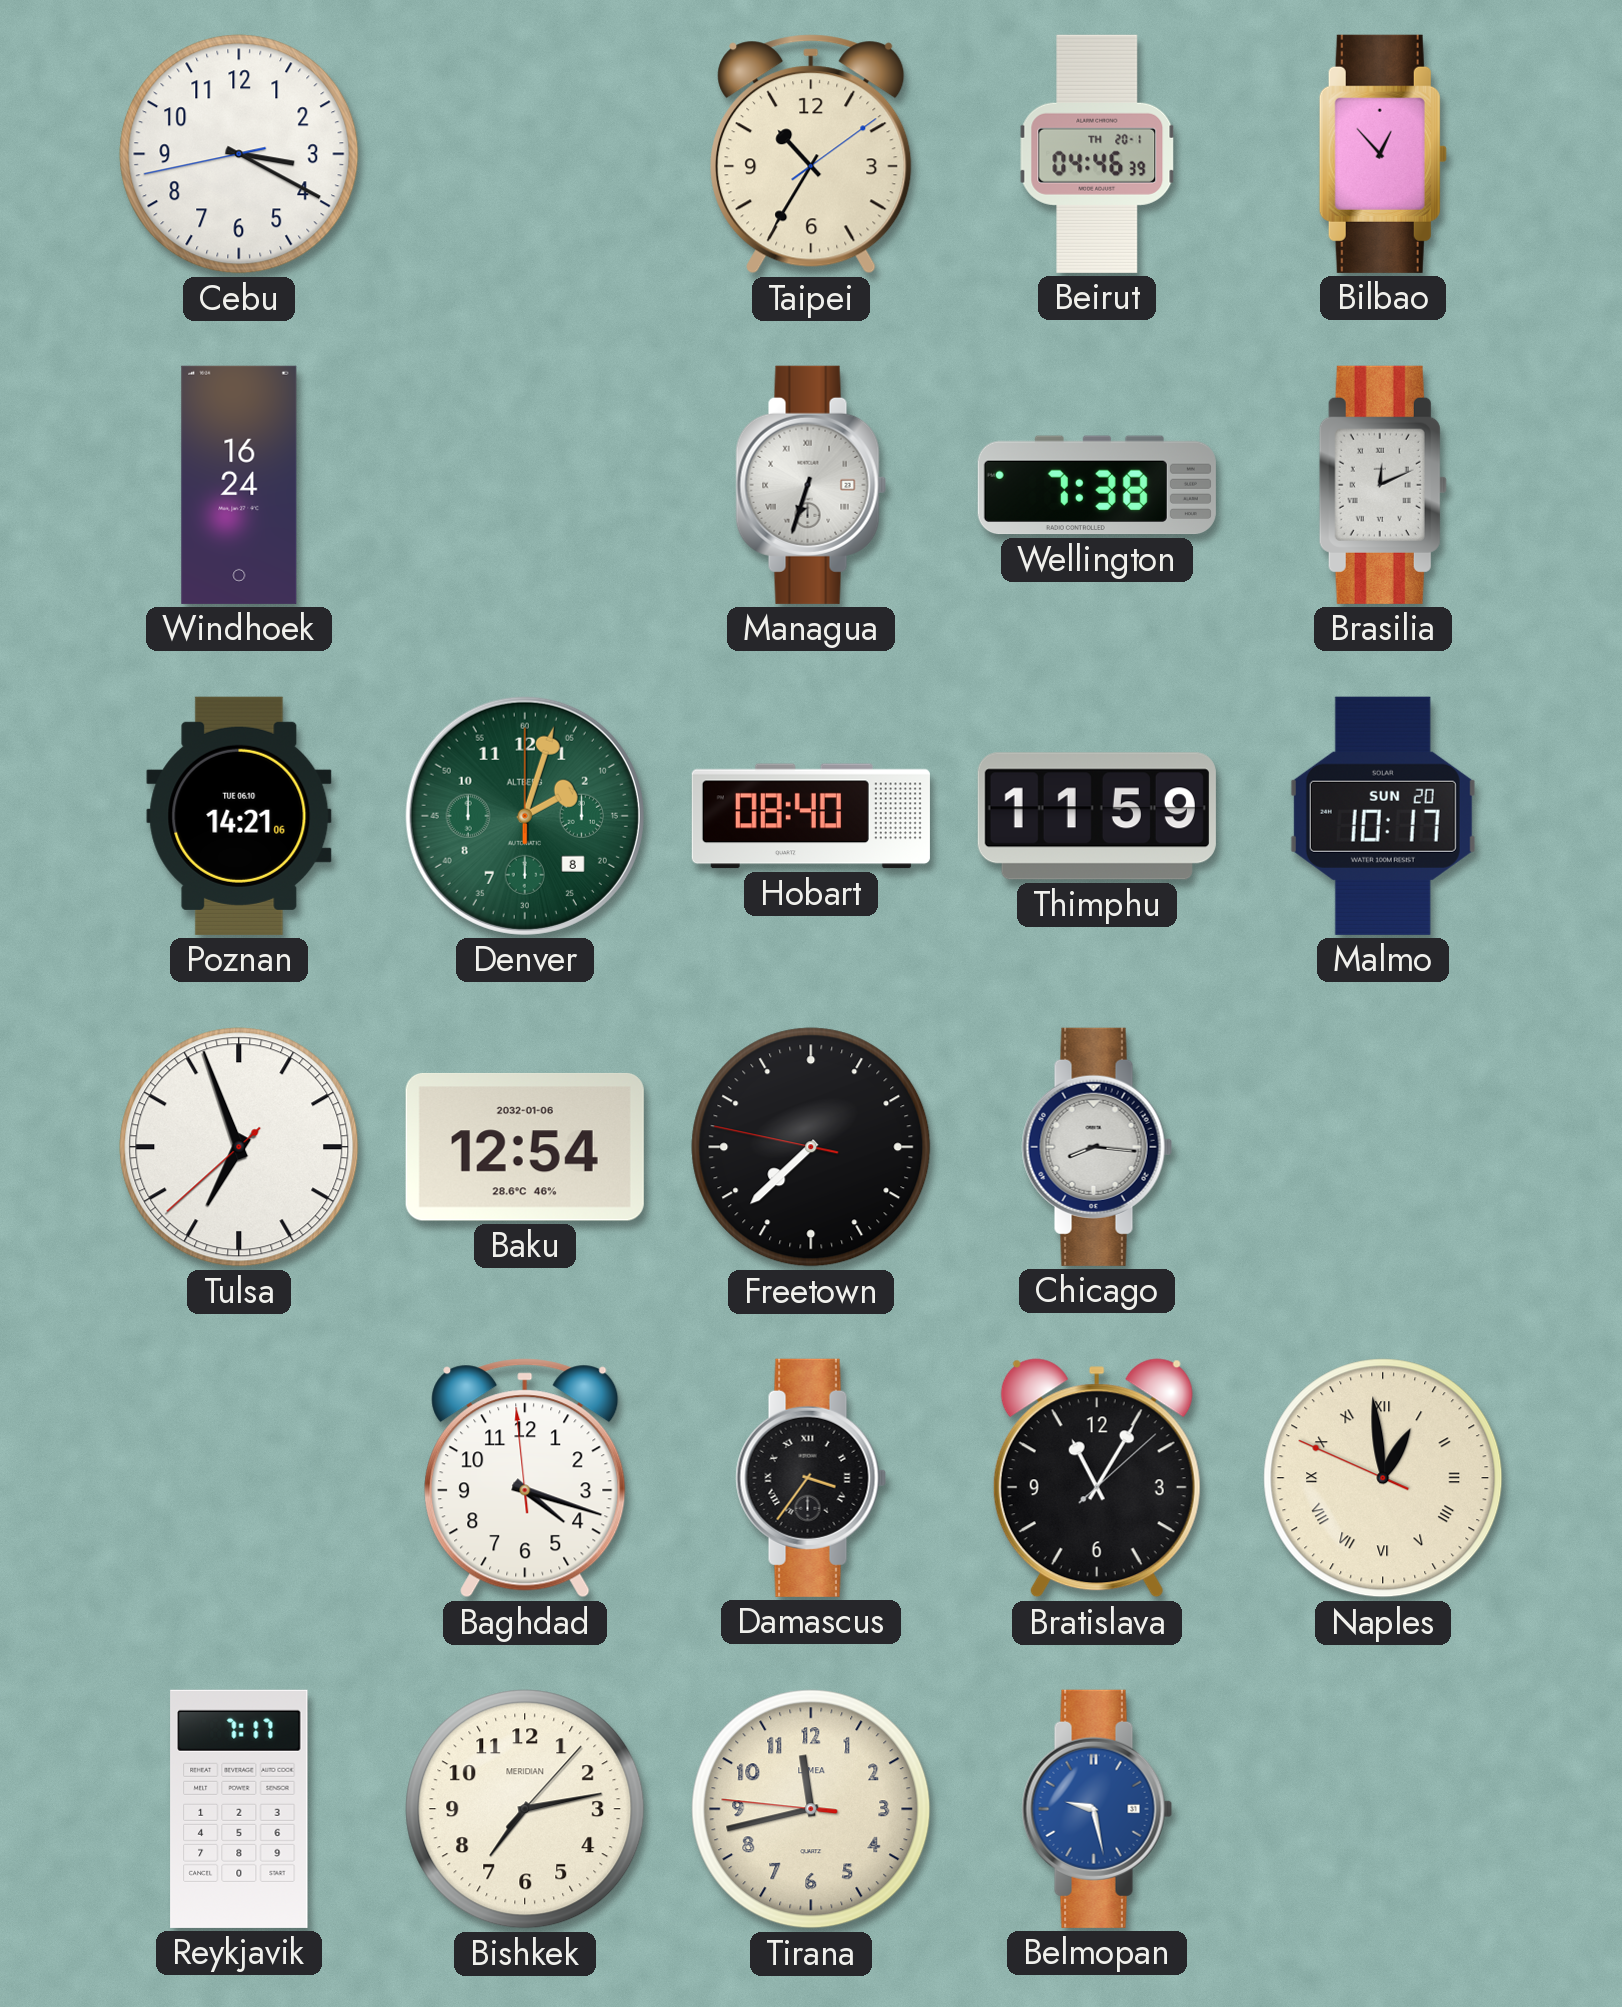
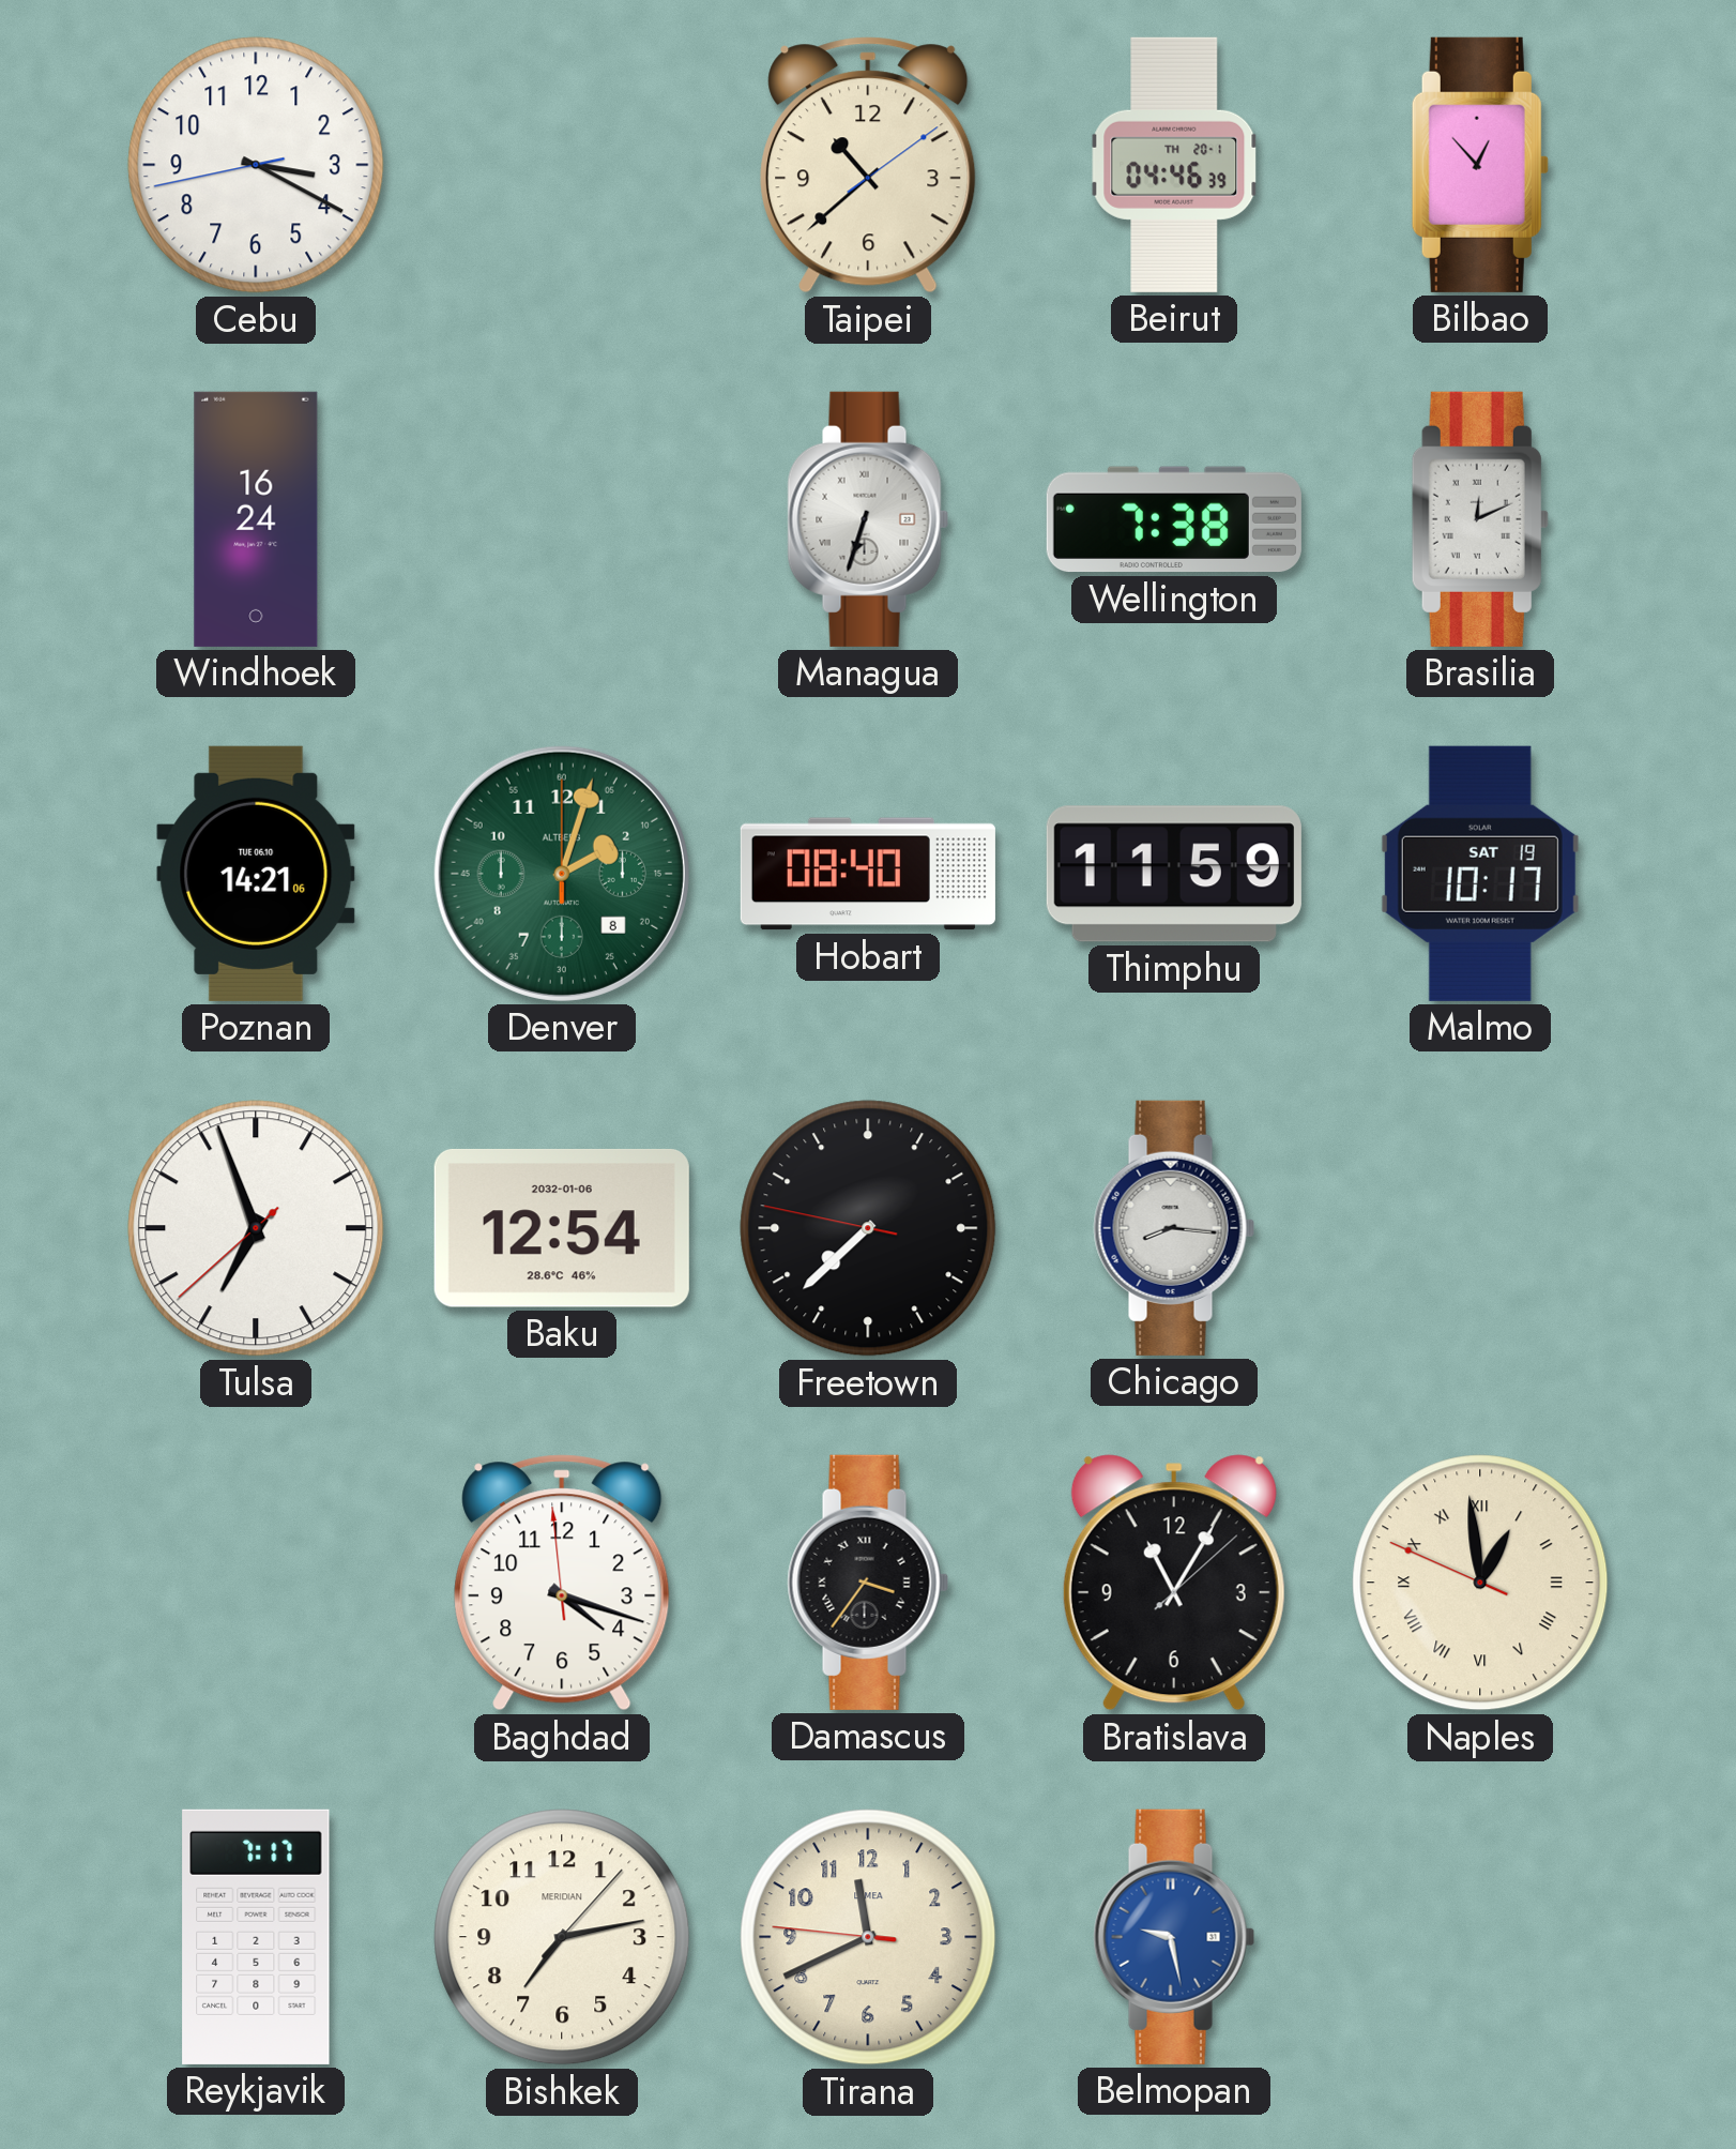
Taipei: 10:35 -> 10:38
Malmo date: SUN 20 -> SAT 19
Tirana: 11:42 -> 11:40
